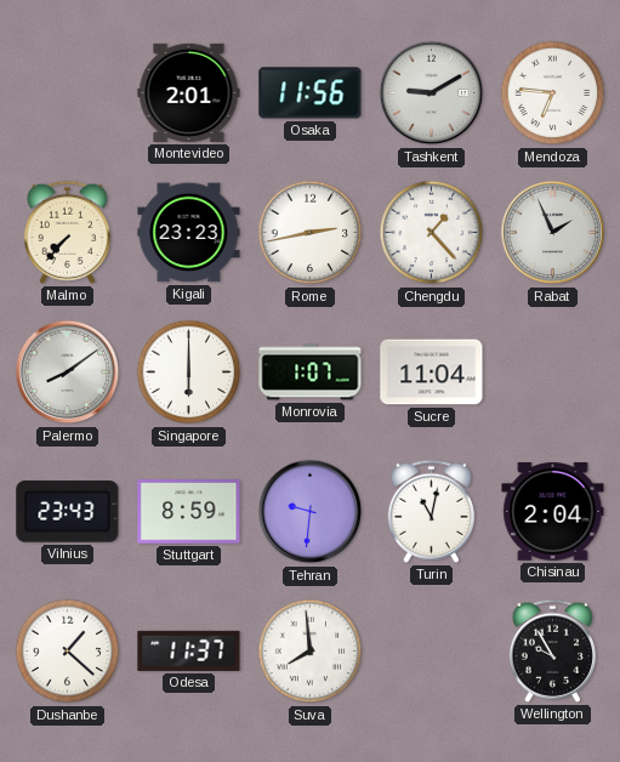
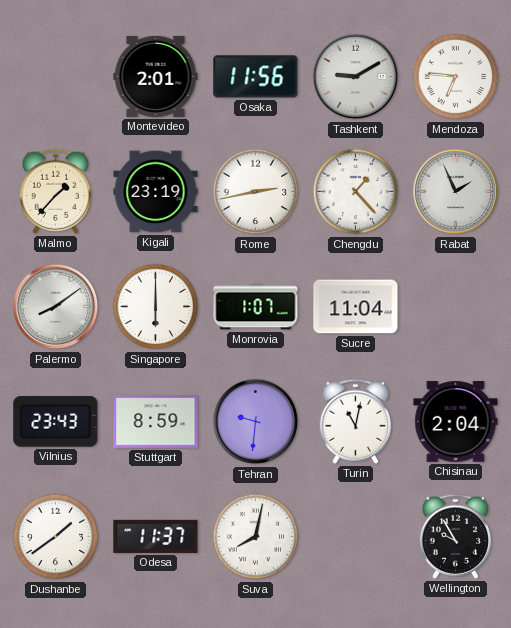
Malmo: 7:37 -> 1:37
Kigali: 23:23 -> 23:19
Dushanbe: 1:22 -> 1:39
Suva: 7:59 -> 8:02
